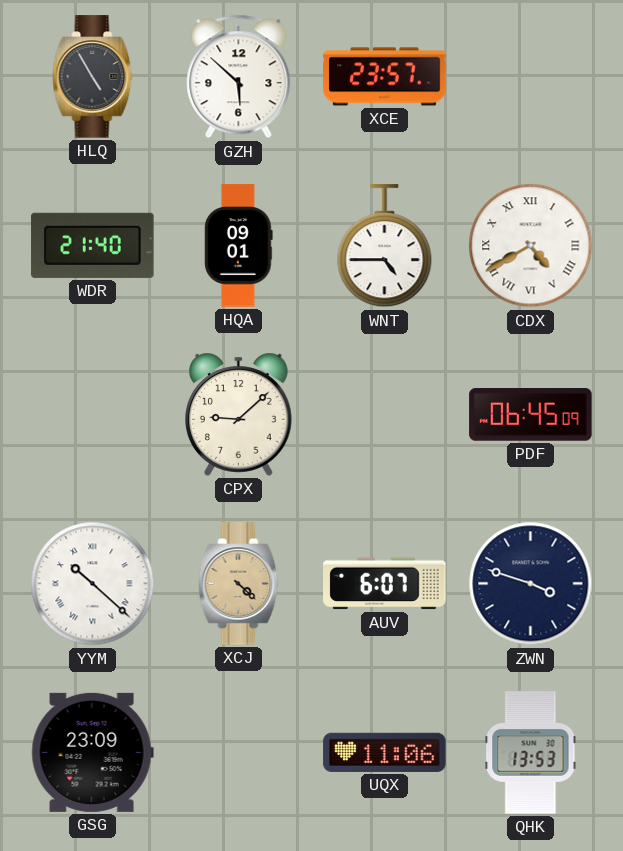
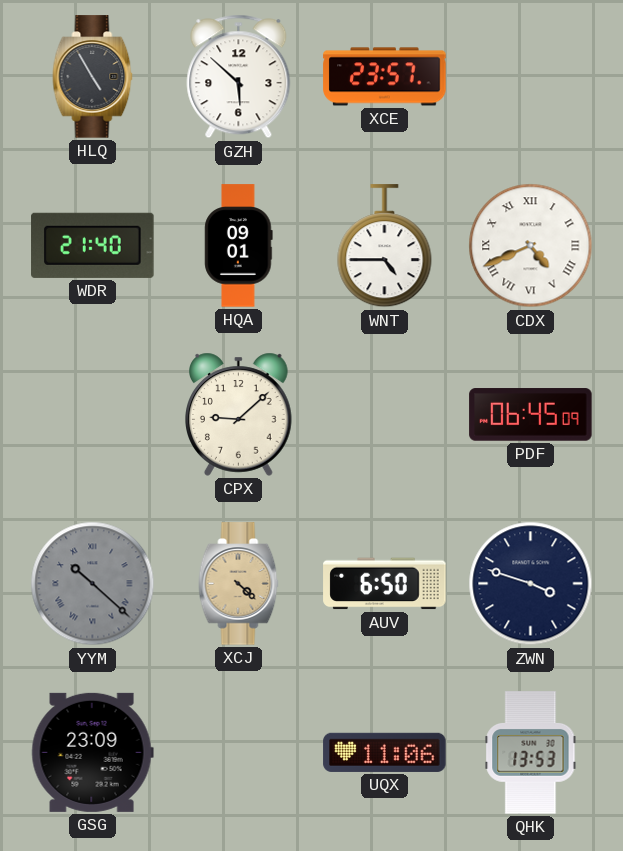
CDX: 4:40 -> 4:41
YYM dial: white -> grey
AUV: 6:07 -> 6:50
